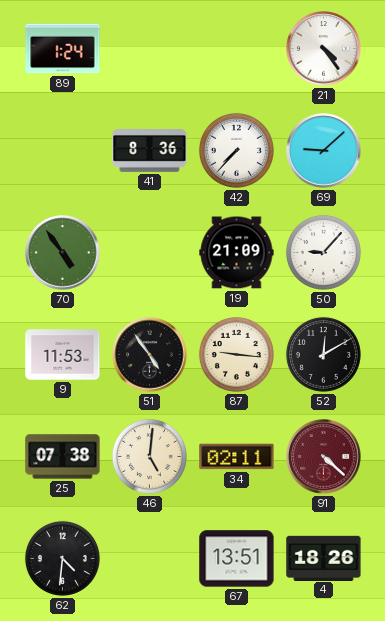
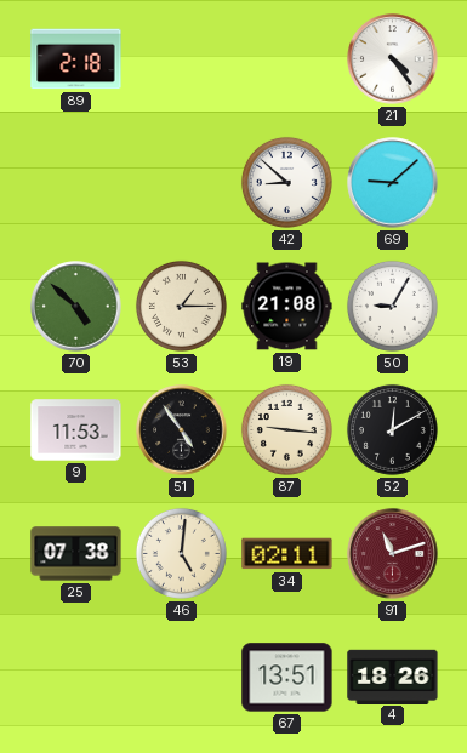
89: 1:24 -> 2:18
41: 8:36 -> none
42: 7:37 -> 8:52
70: 4:54 -> 4:52
53: none -> 1:15
19: 21:09 -> 21:08
50: 9:07 -> 9:05
91: 4:22 -> 11:12
62: 4:31 -> none
